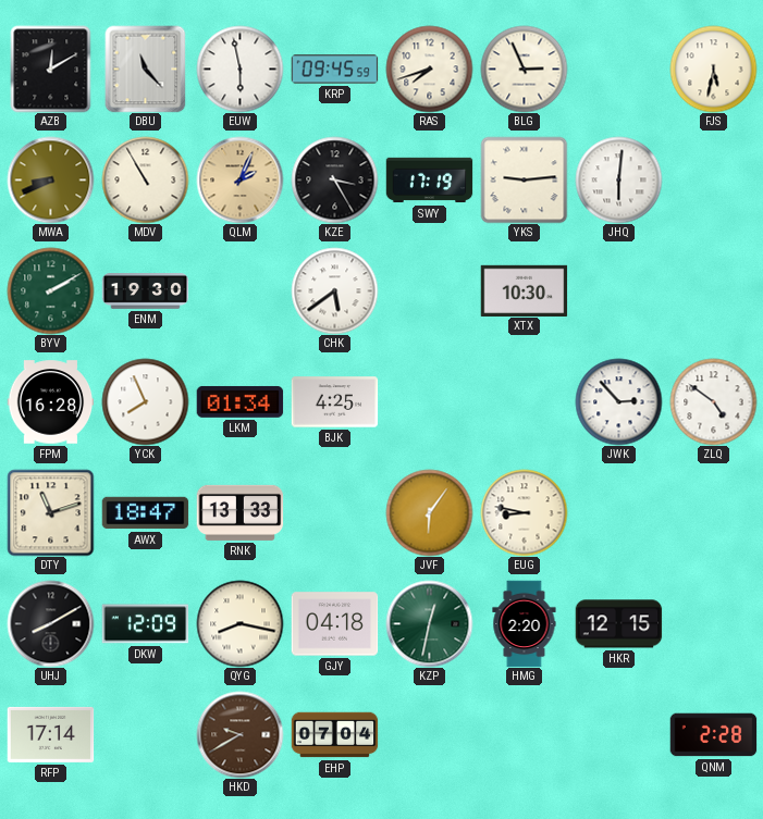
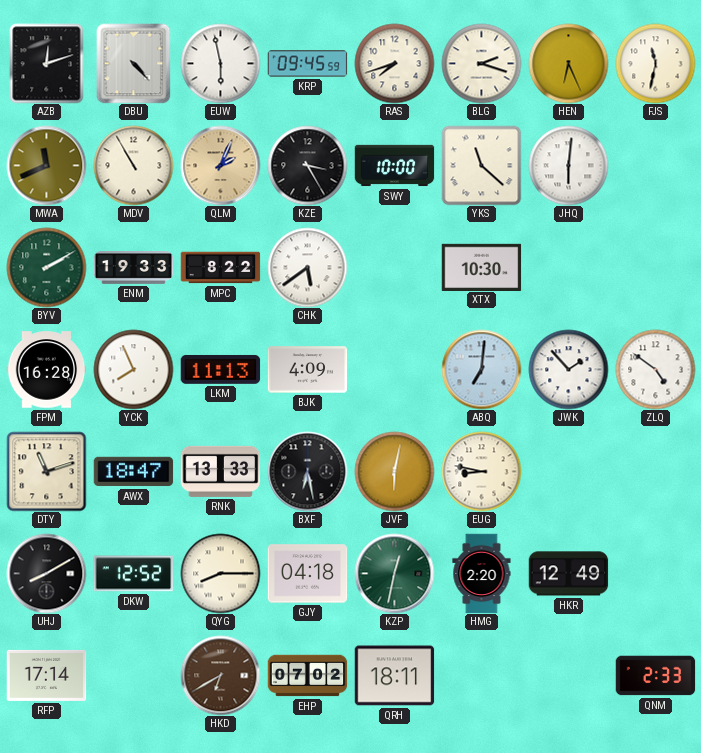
AZB: 12:10 -> 12:12
DBU: 11:23 -> 4:23
BLG: 2:56 -> 2:18
HEN: none -> 6:26
FJS: 5:32 -> 11:32
MWA: 8:41 -> 11:41
SWY: 17:19 -> 10:00
YKS: 9:14 -> 11:22
ENM: 19:30 -> 19:33
MPC: none -> 8:22
LKM: 01:34 -> 11:13
BJK: 4:25 -> 4:09
ABQ: none -> 7:01
JWK: 2:53 -> 1:53
BXF: none -> 6:28
JVF: 6:06 -> 6:02
DKW: 12:09 -> 12:52
QYG: 8:17 -> 8:15
HKR: 12:15 -> 12:49
HKD: 9:40 -> 6:40
EHP: 07:04 -> 07:02
QRH: none -> 18:11
QNM: 2:28 -> 2:33
